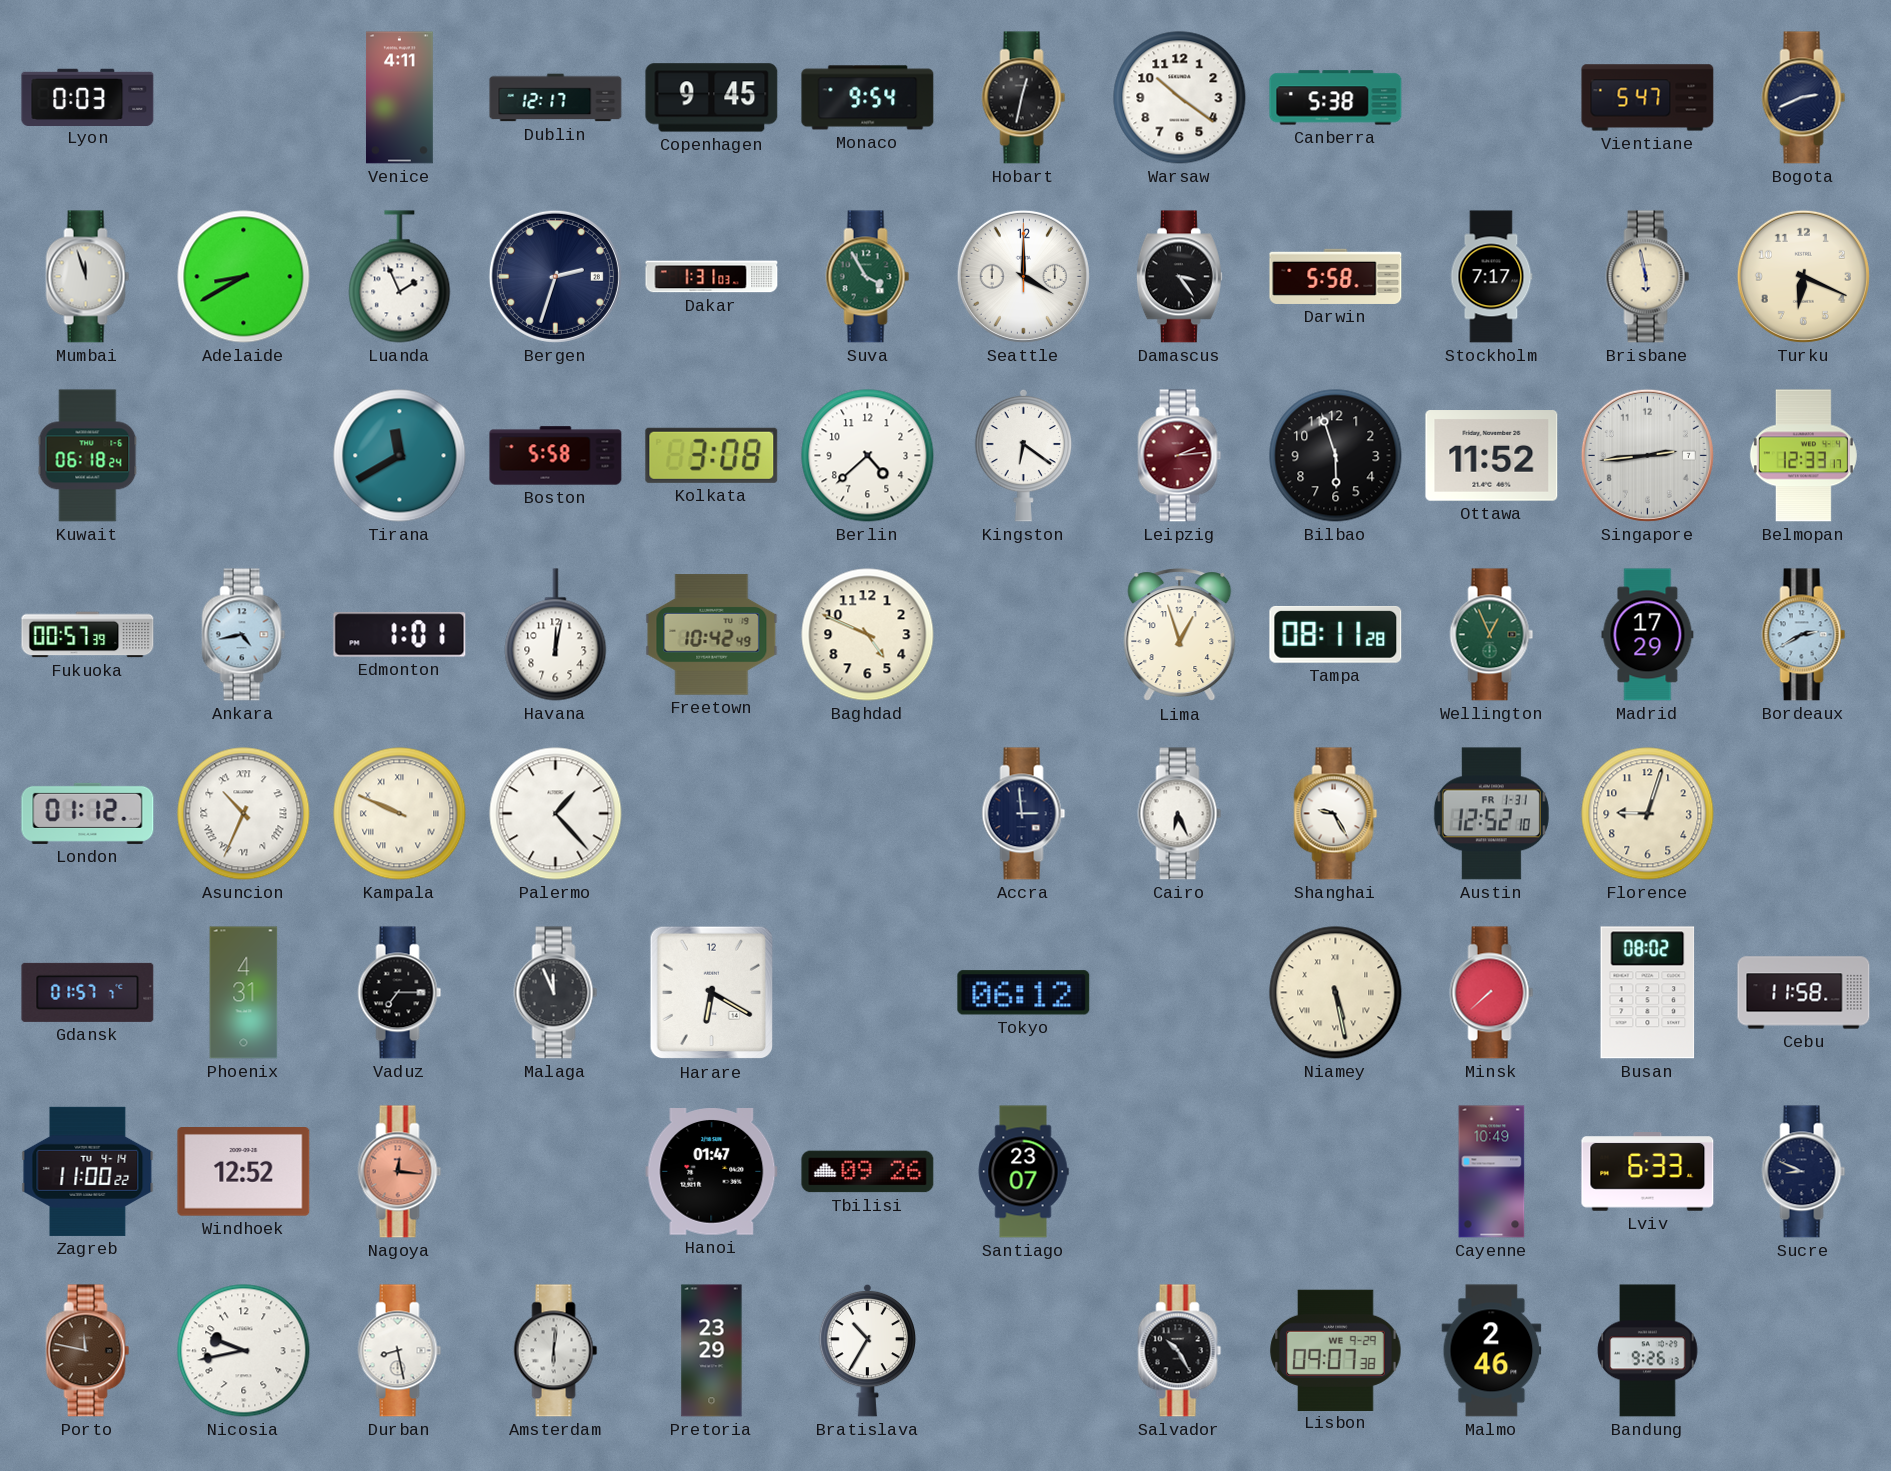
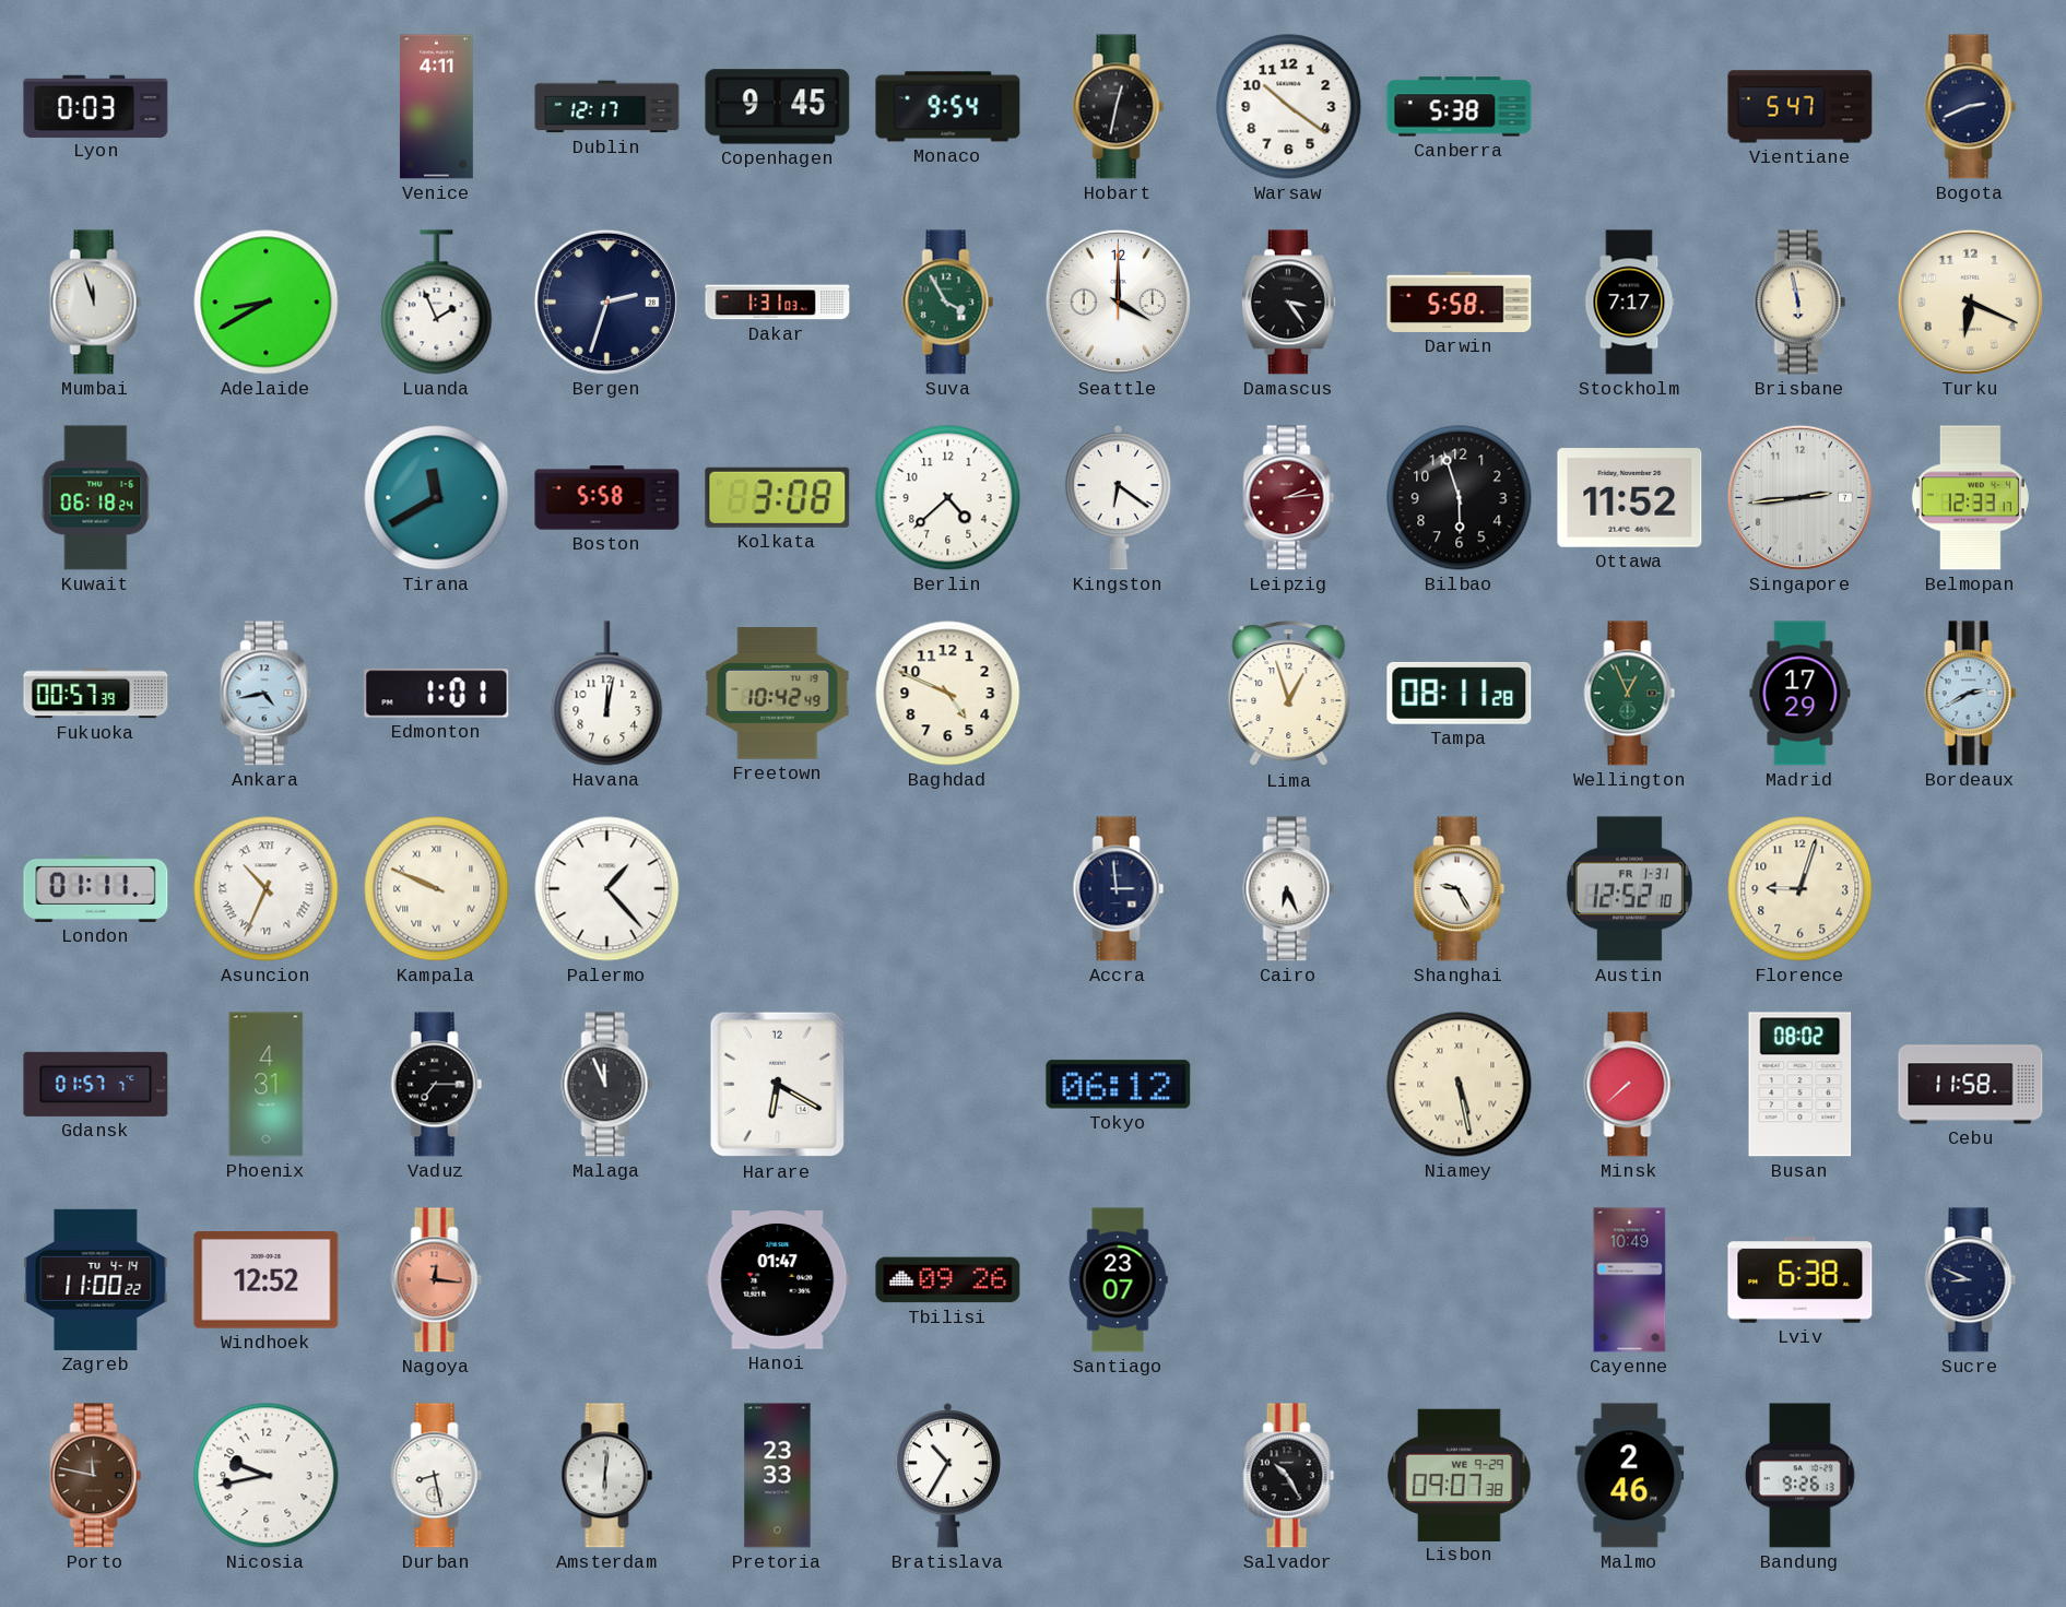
London: 01:12 -> 01:11
Lviv: 6:33 -> 6:38
Pretoria: 23:29 -> 23:33
